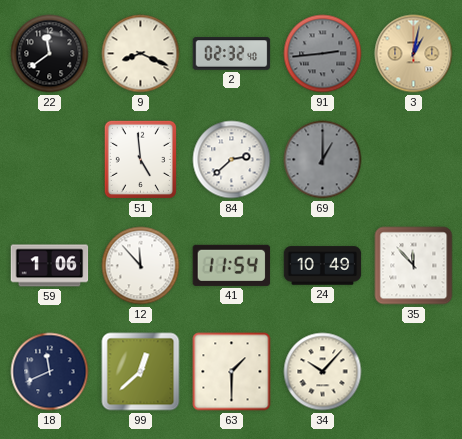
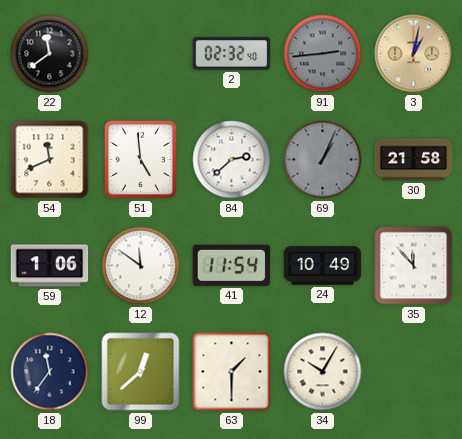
9: 8:19 -> none
54: none -> 11:41
69: 1:00 -> 1:04
30: none -> 21:58
12: 11:53 -> 11:51
18: 11:41 -> 11:36
34: 10:07 -> 10:05
